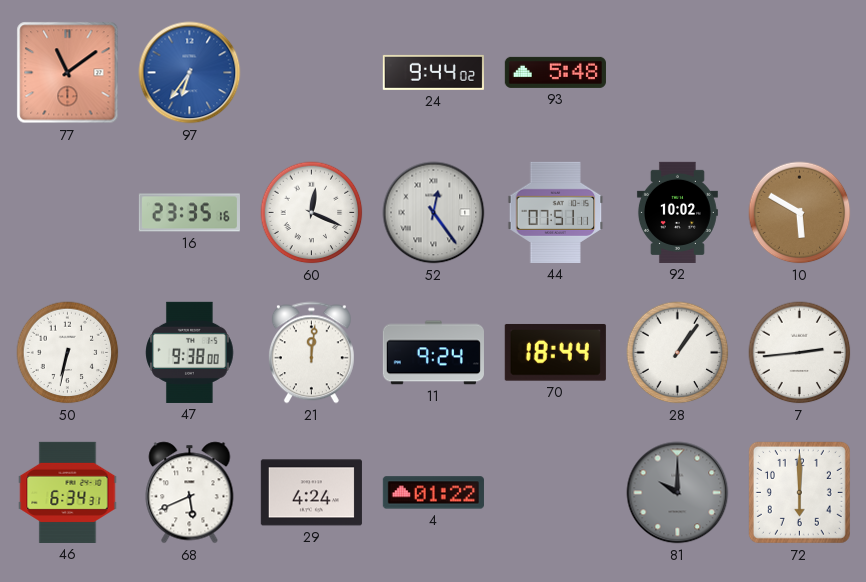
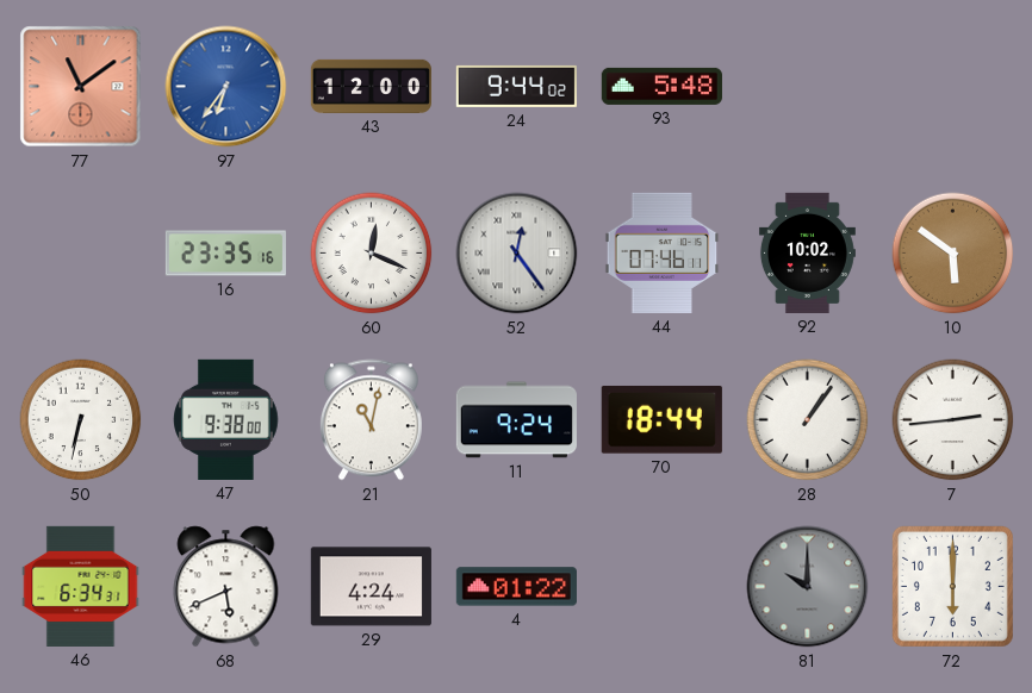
43: none -> 12:00
44: 07:51 -> 07:46
10: 5:50 -> 5:51
21: 12:01 -> 11:02
